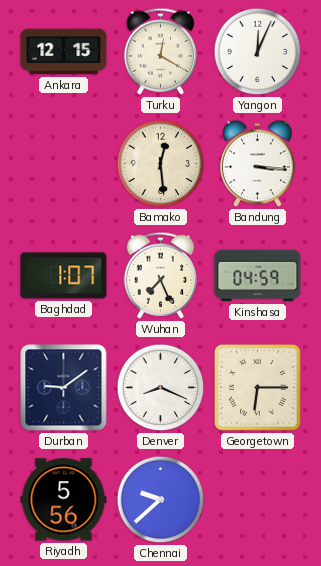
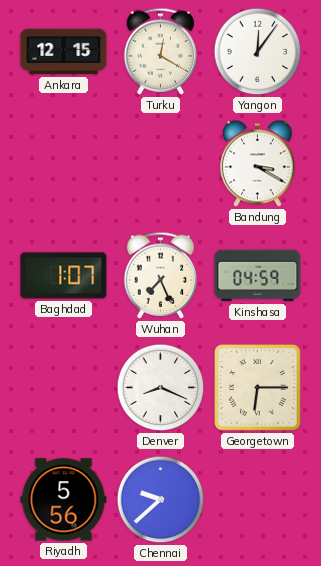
Yangon: 12:04 -> 12:06
Bamako: 12:29 -> none
Bandung: 3:16 -> 3:20
Durban: 9:09 -> none
